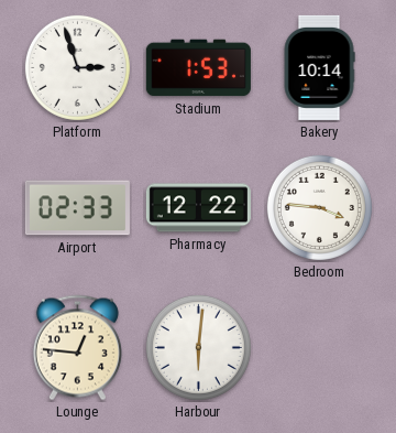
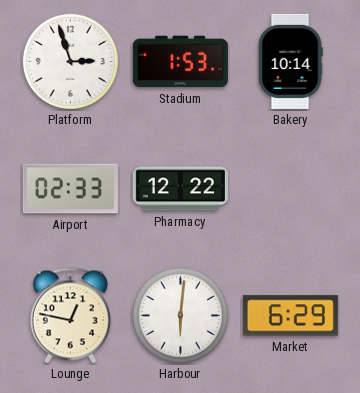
Bedroom: 3:46 -> none
Lounge: 12:46 -> 12:47
Market: none -> 6:29
